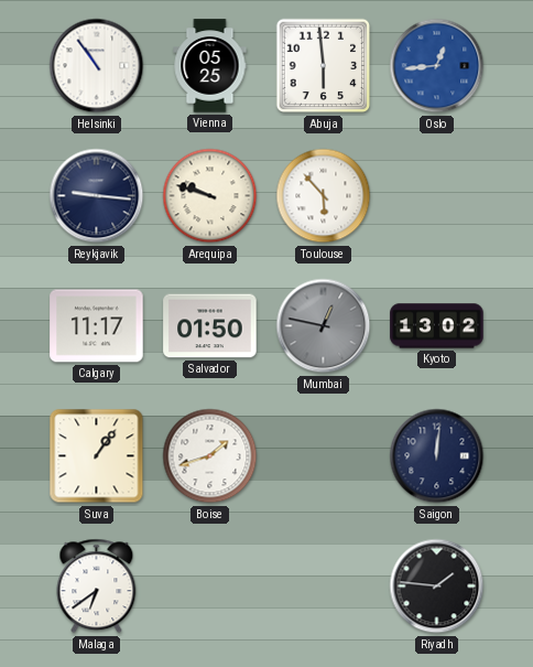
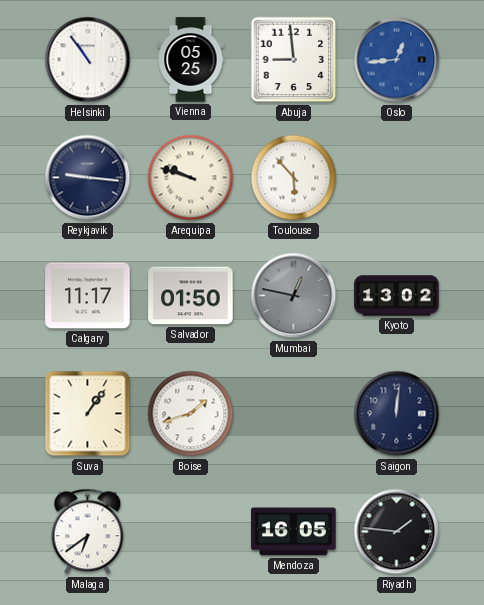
Abuja: 5:59 -> 8:59
Mendoza: none -> 16:05
